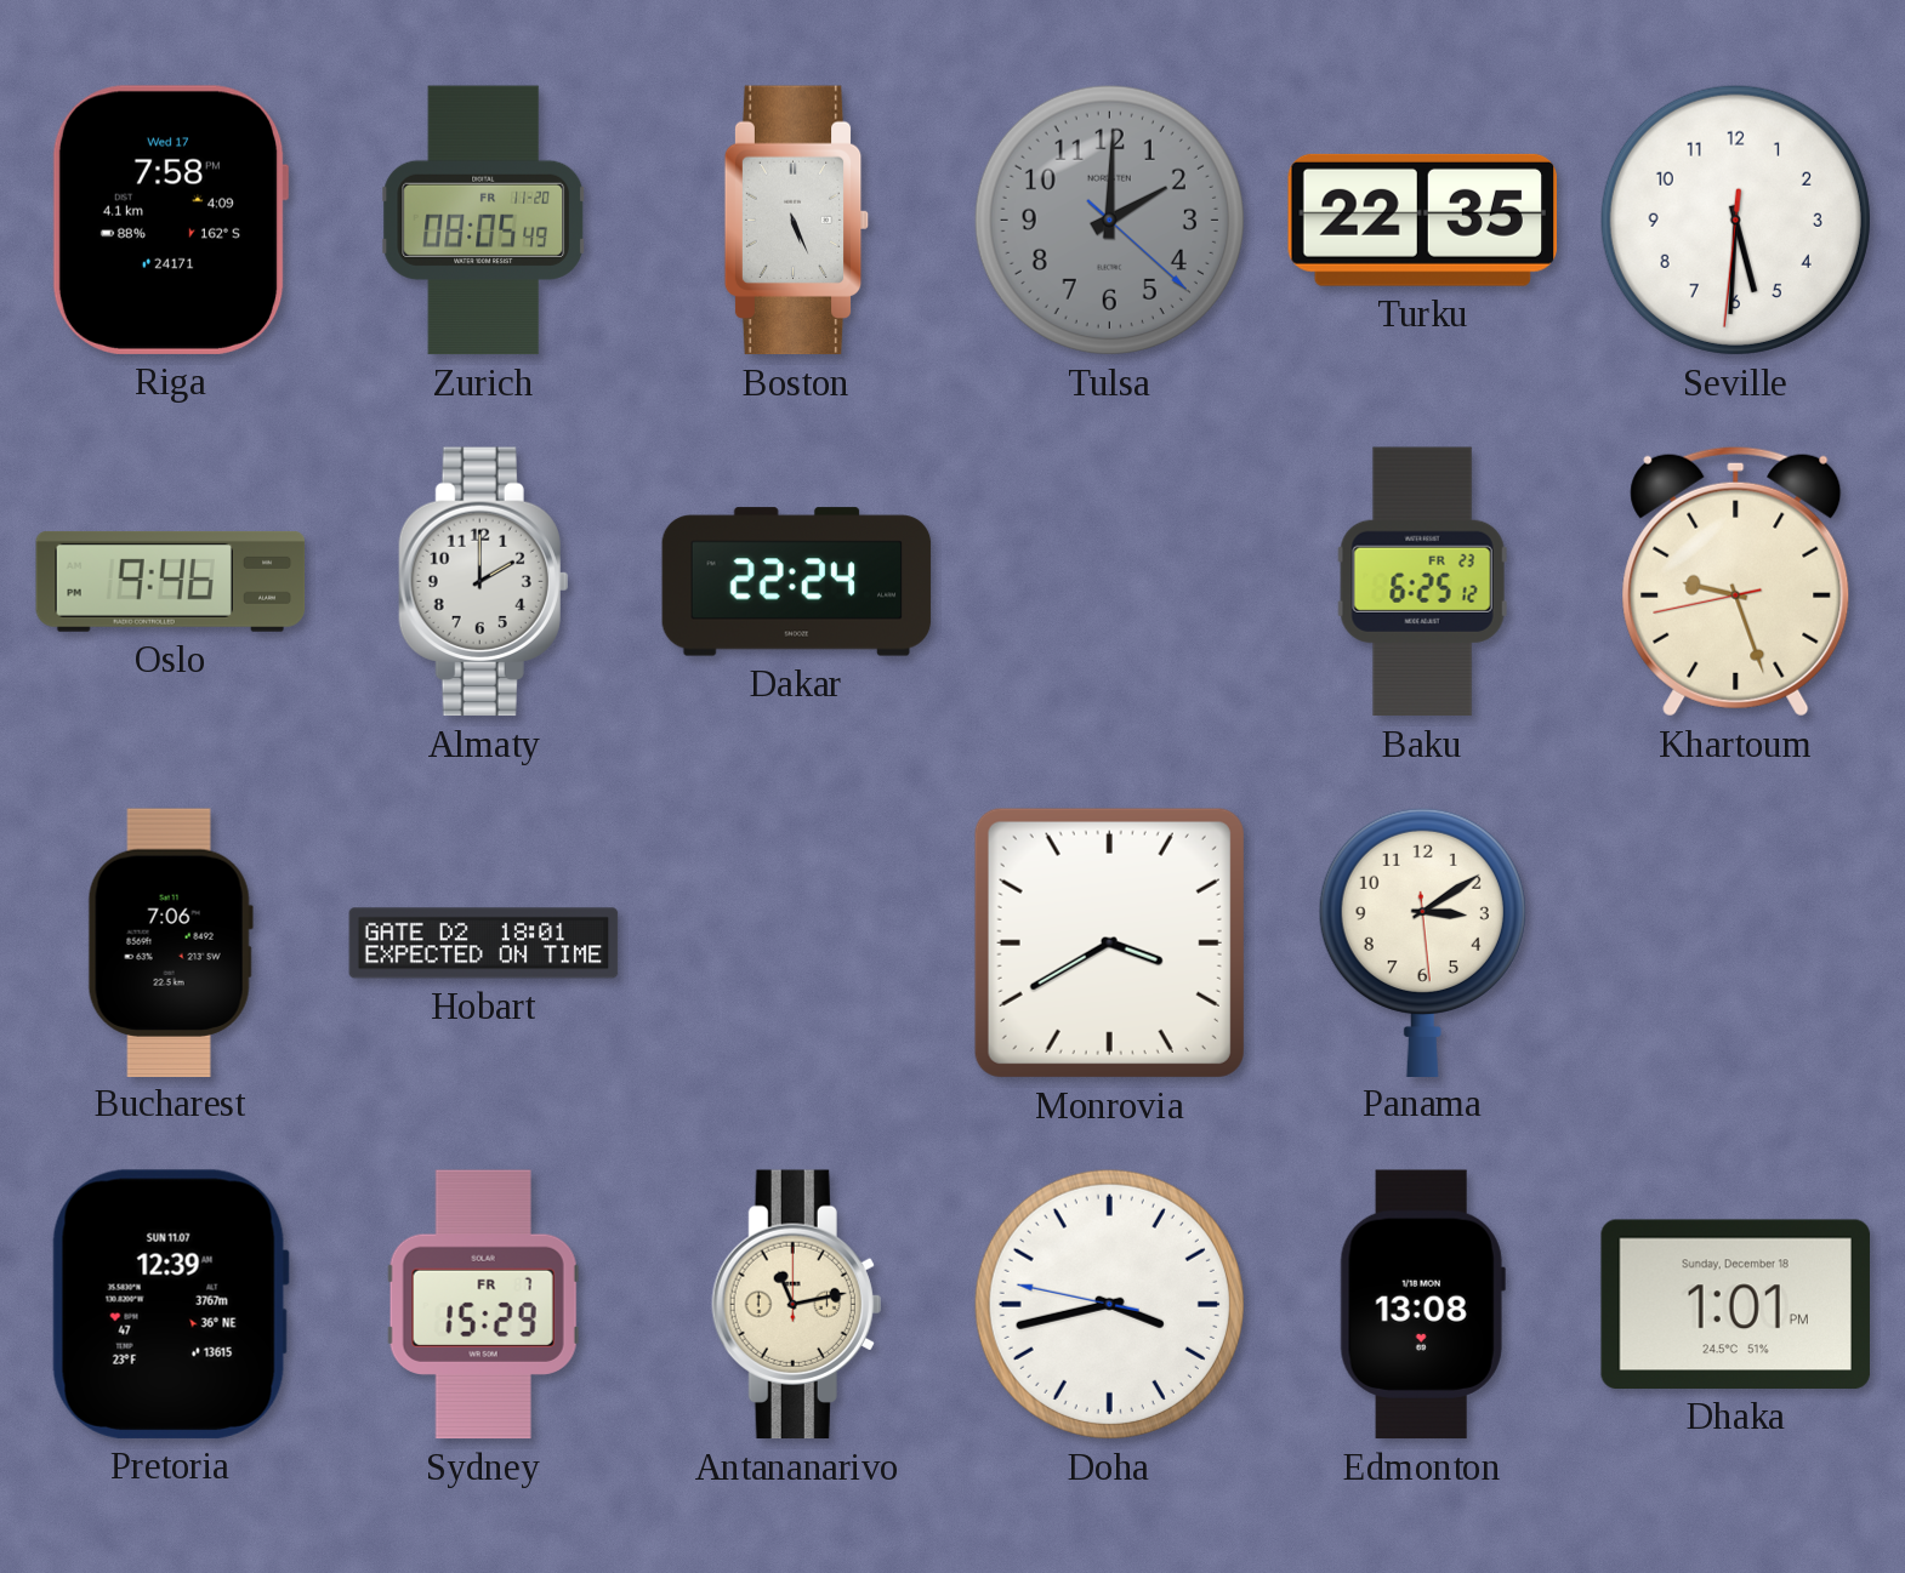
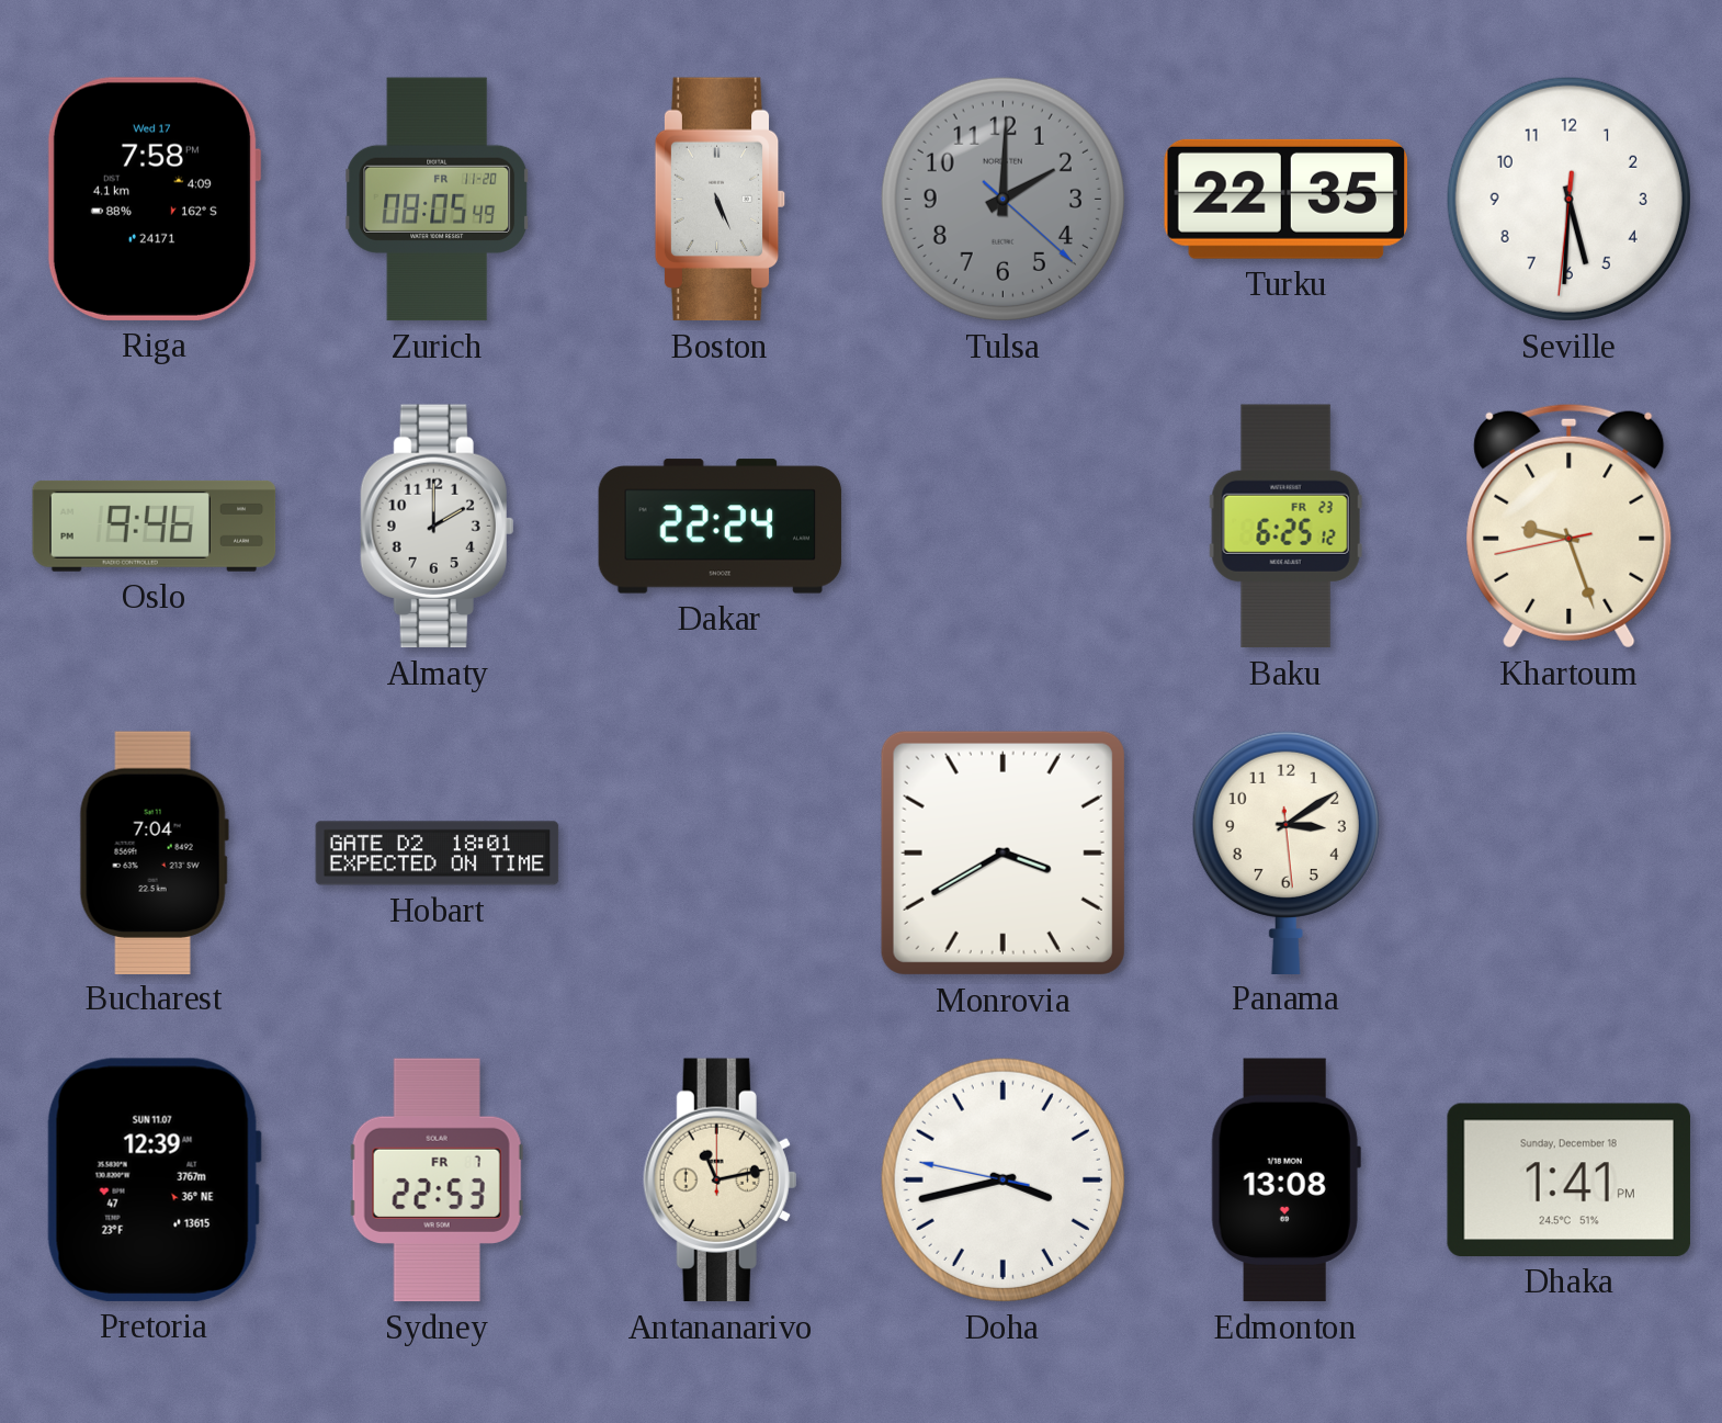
Bucharest: 7:06 -> 7:04
Sydney: 15:29 -> 22:53
Dhaka: 1:01 -> 1:41
